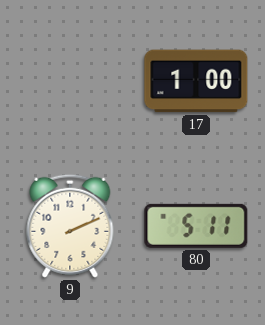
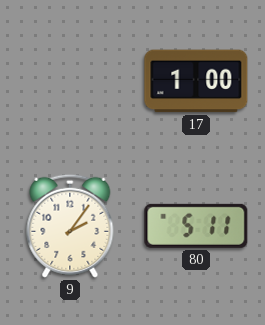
9: 2:11 -> 2:06
